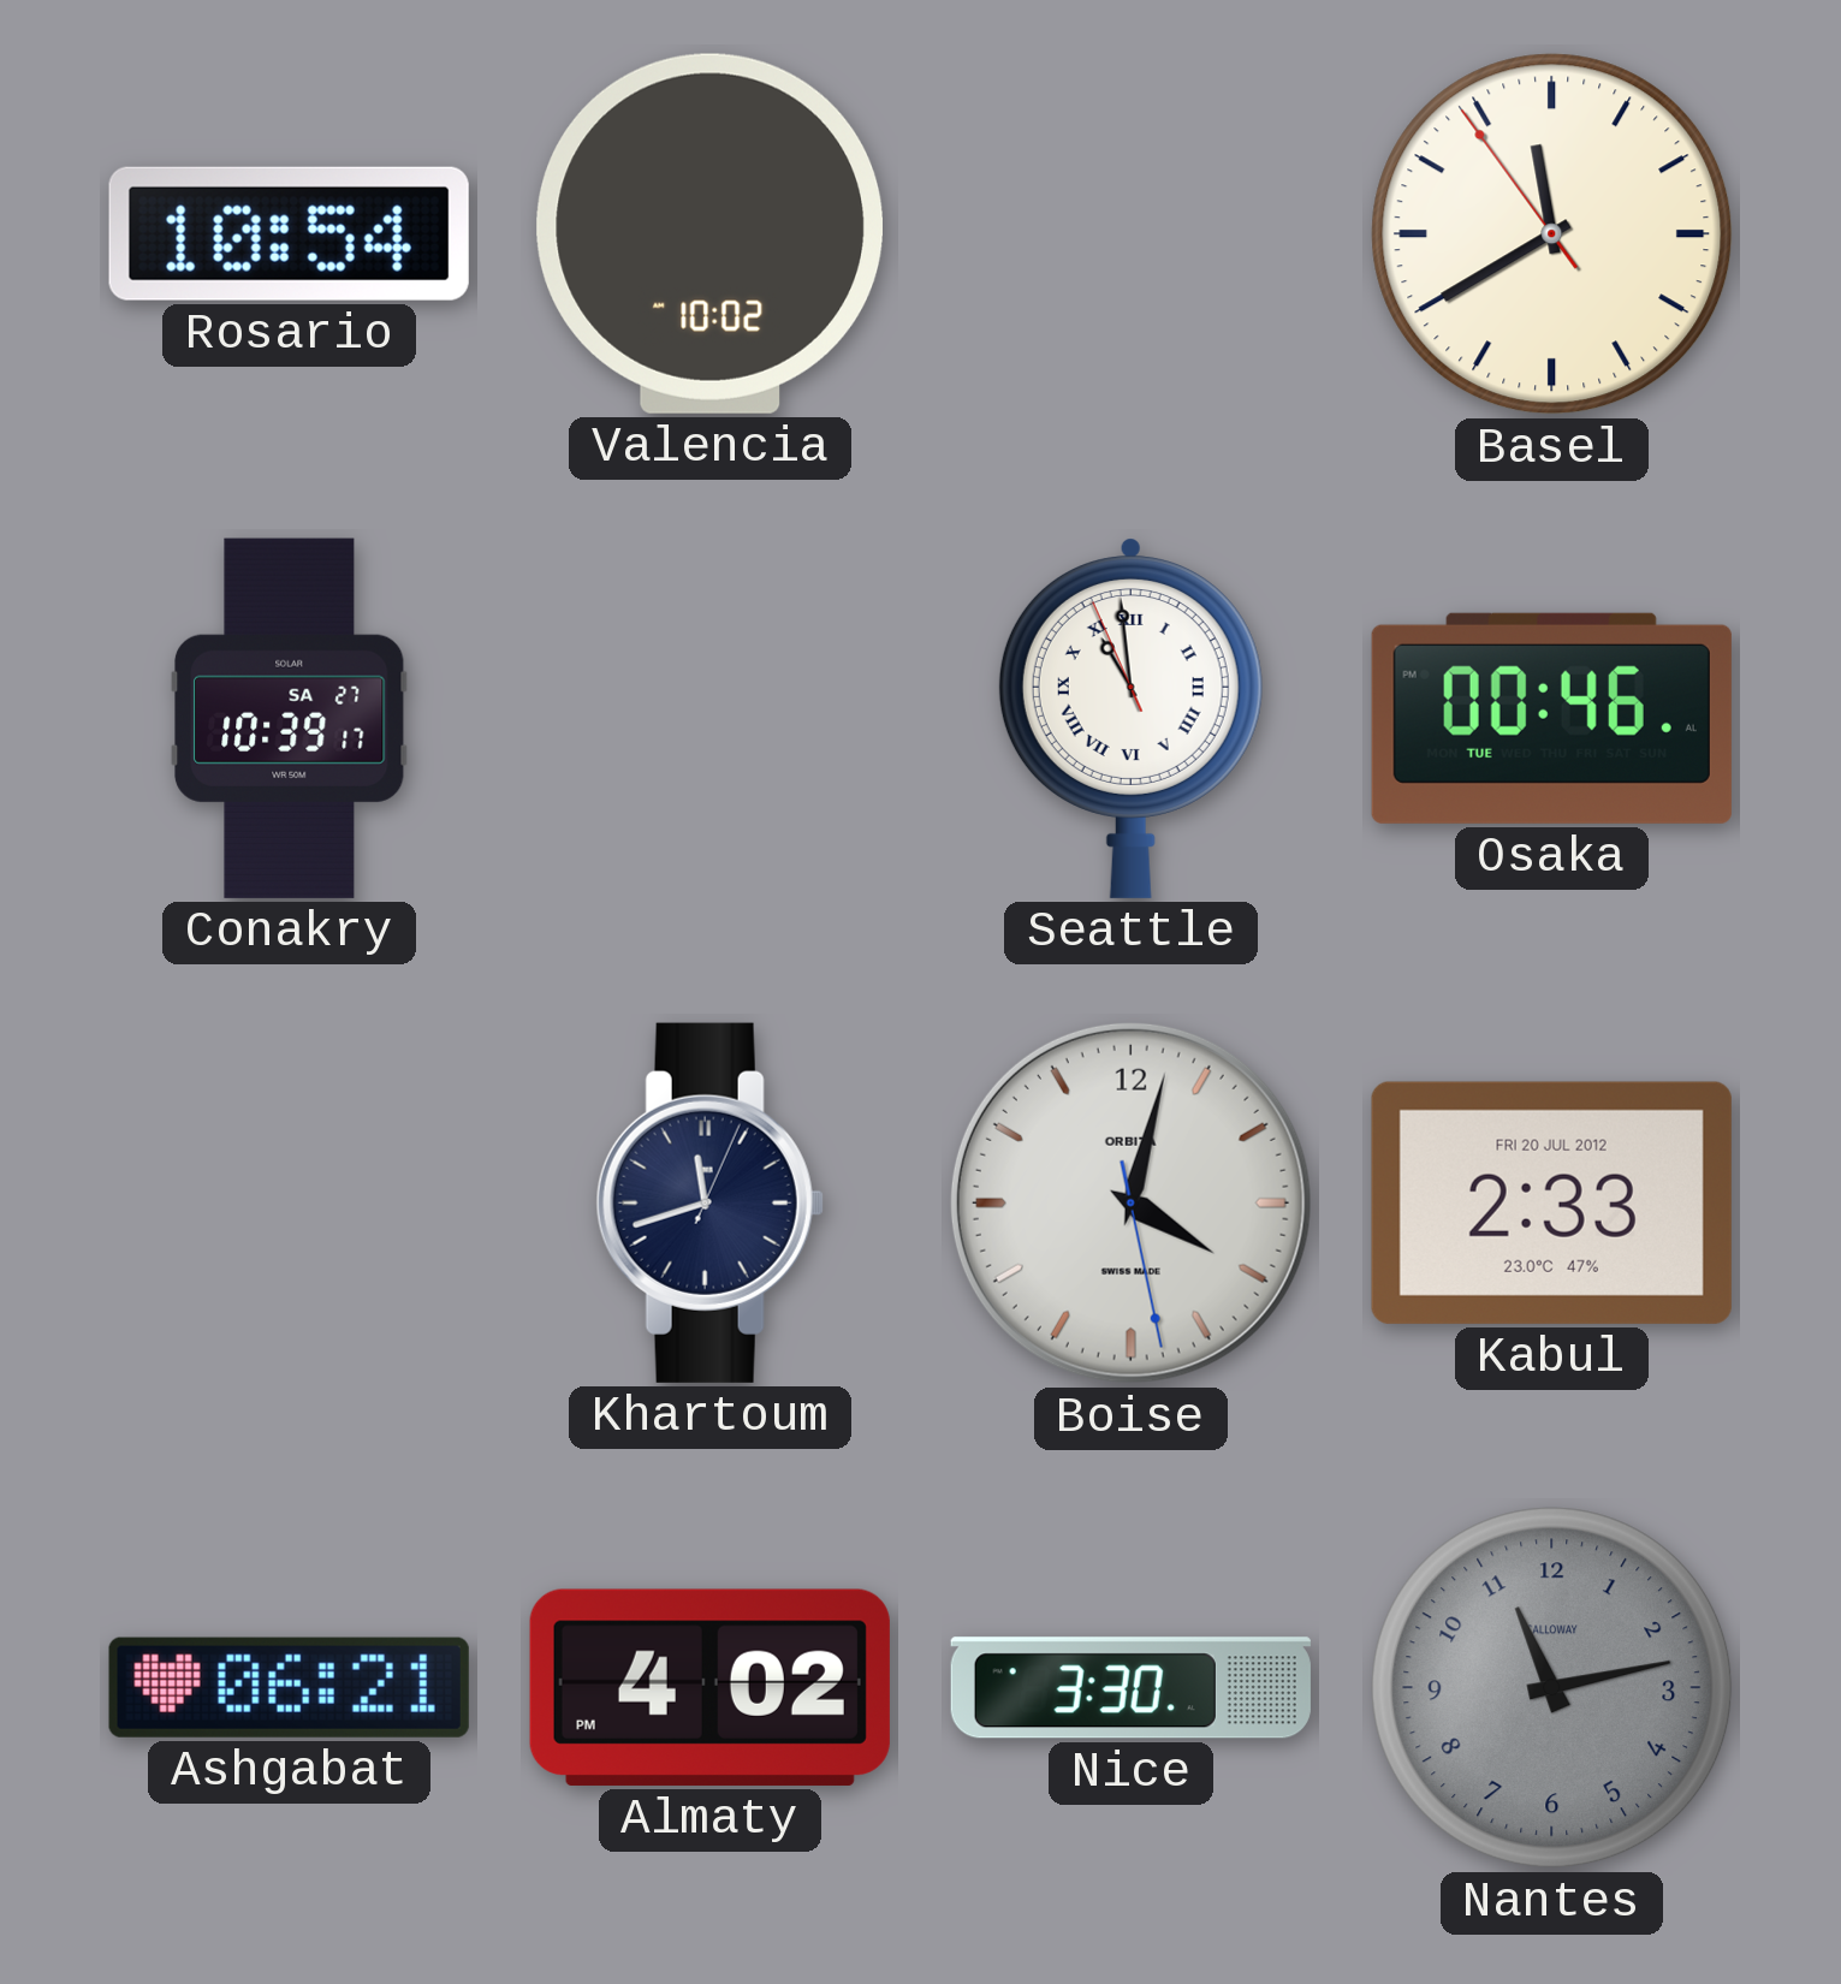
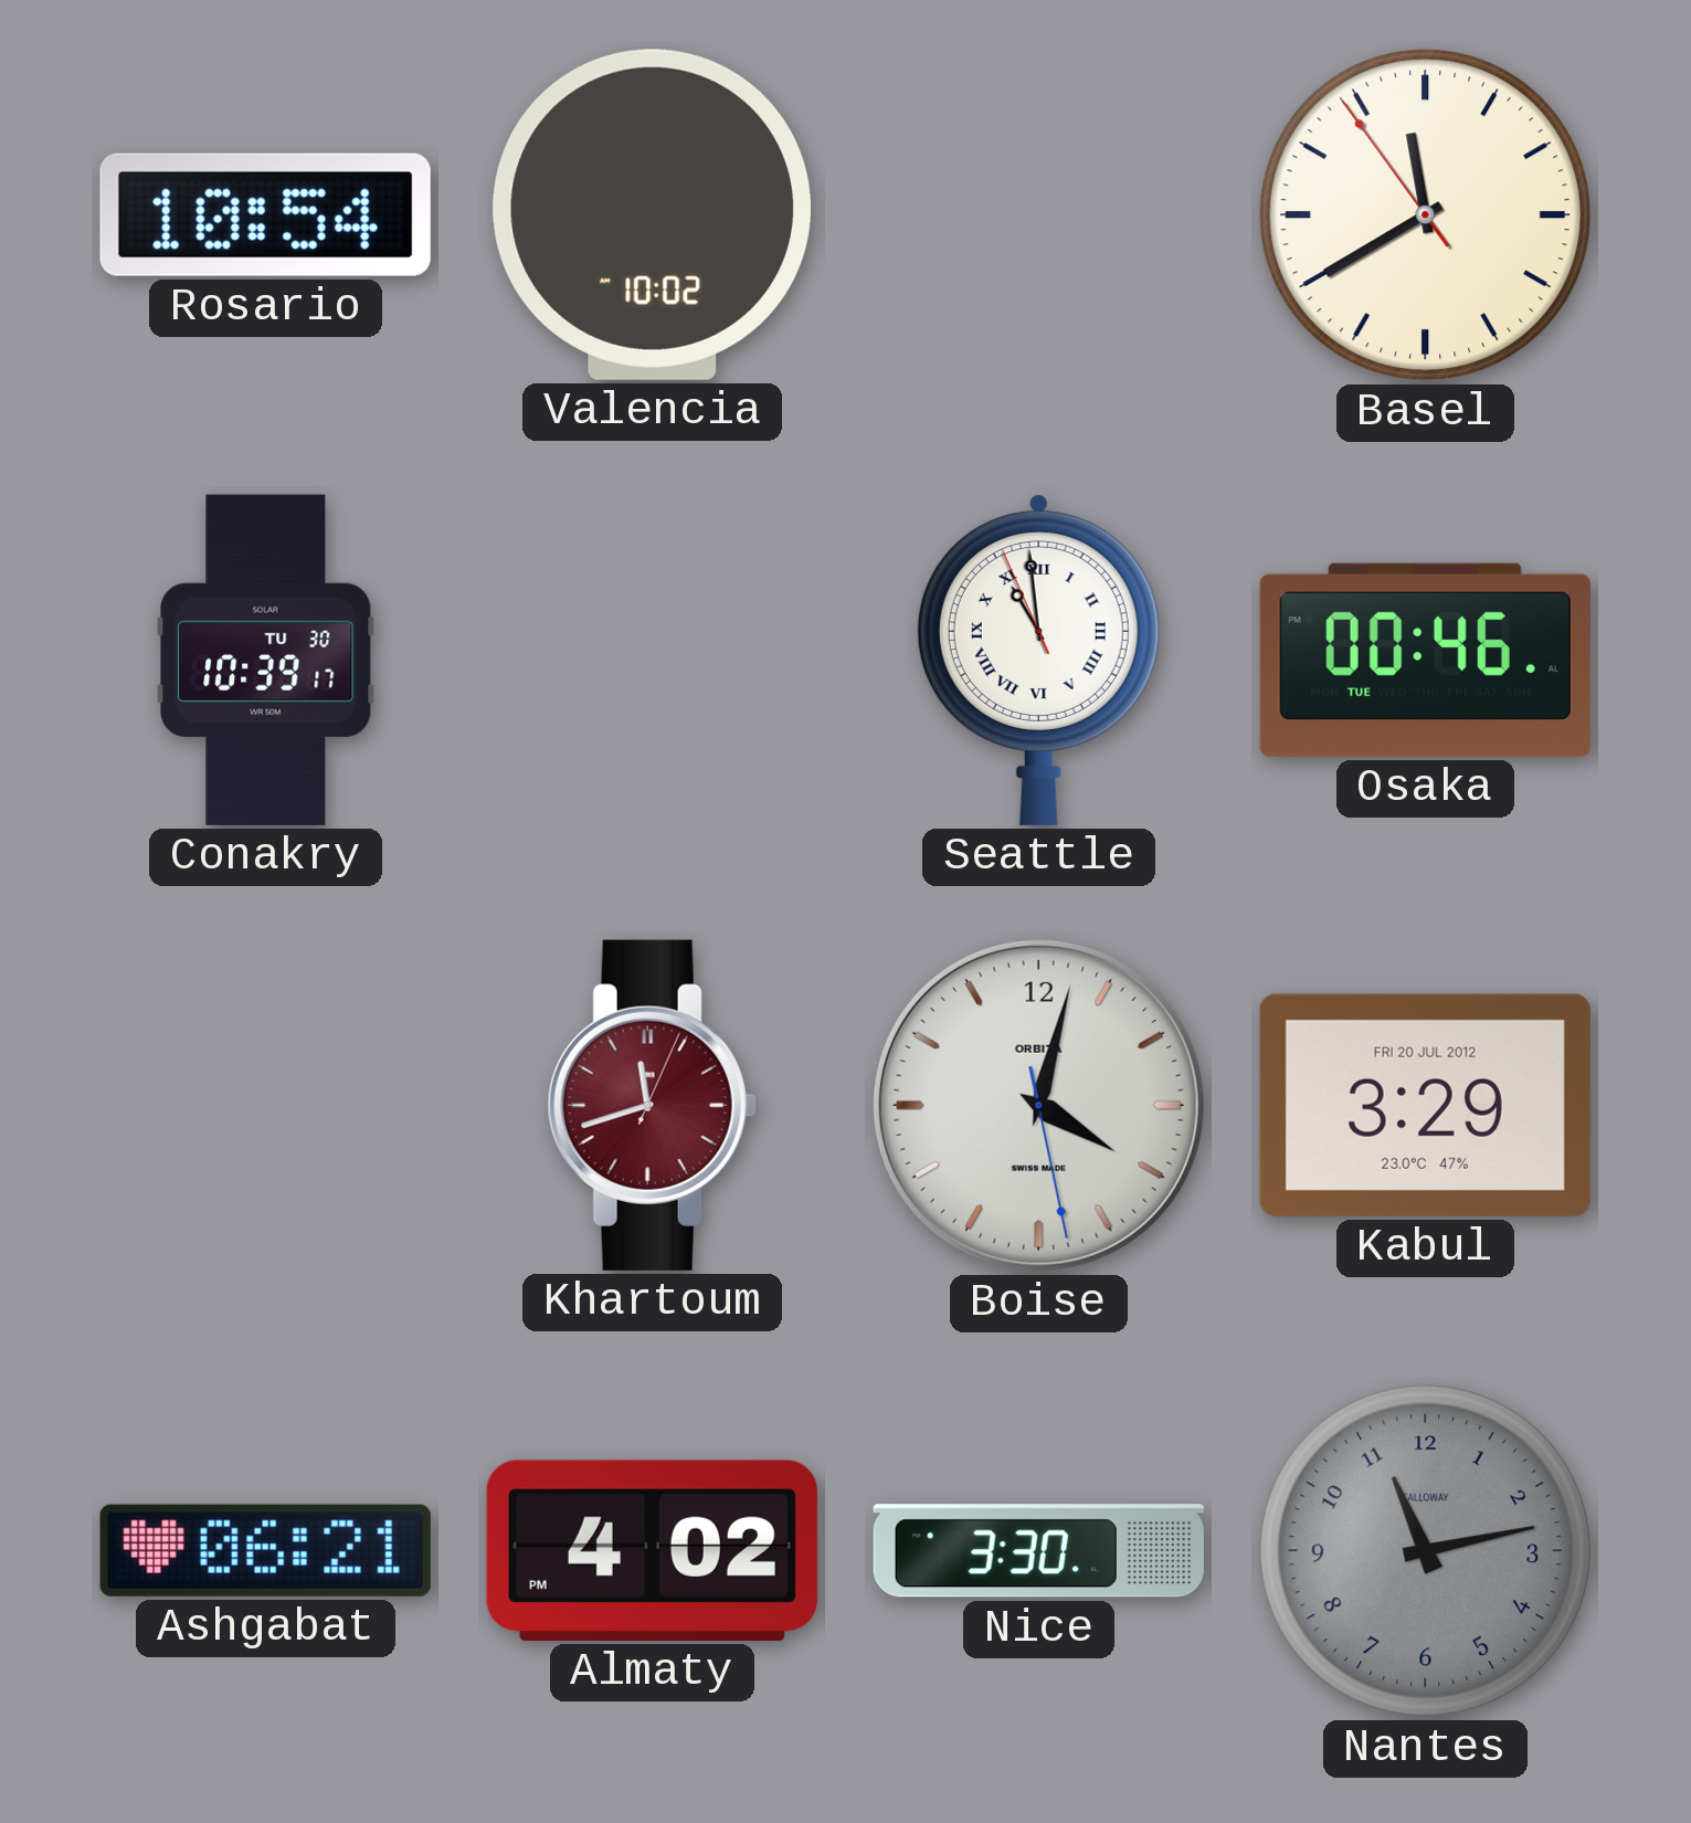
Conakry date: SA 27 -> TU 30
Khartoum dial: navy -> burgundy
Kabul: 2:33 -> 3:29
